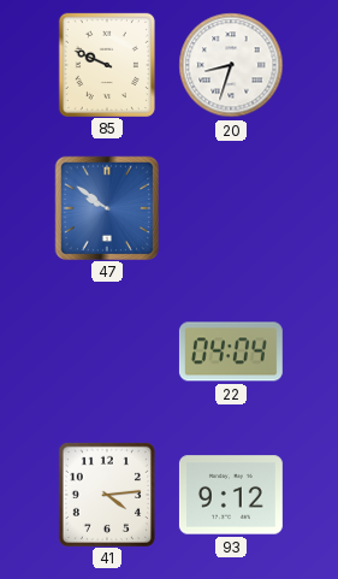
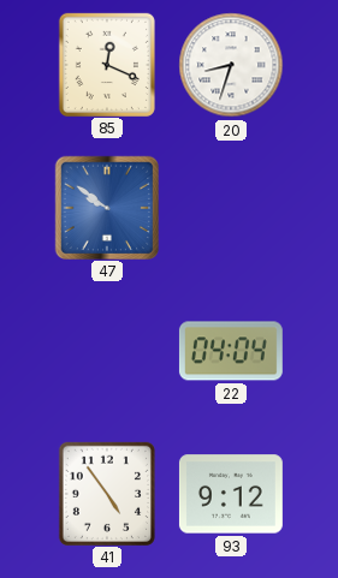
85: 9:49 -> 12:19
41: 4:14 -> 4:54
